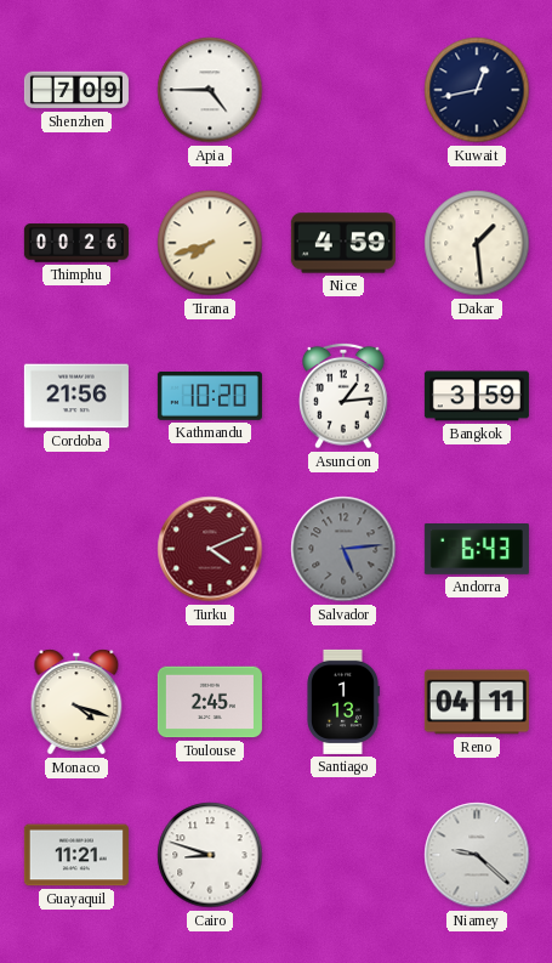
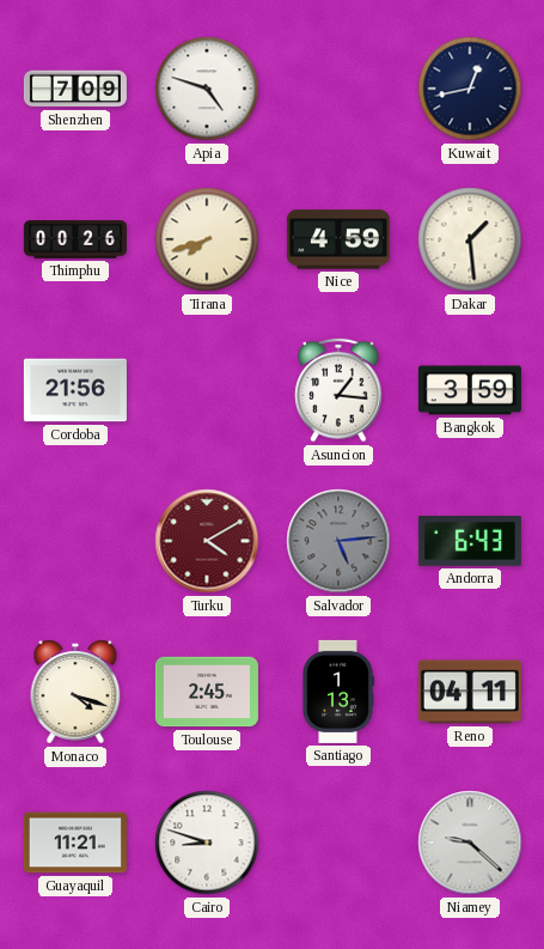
Apia: 4:45 -> 4:48
Kathmandu: 10:20 -> none
Asuncion: 1:14 -> 1:16
Turku: 4:11 -> 4:10
